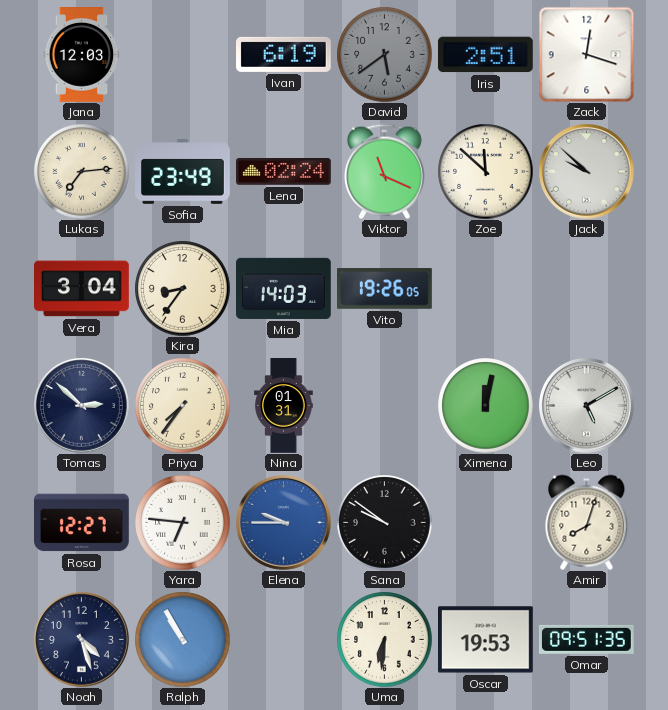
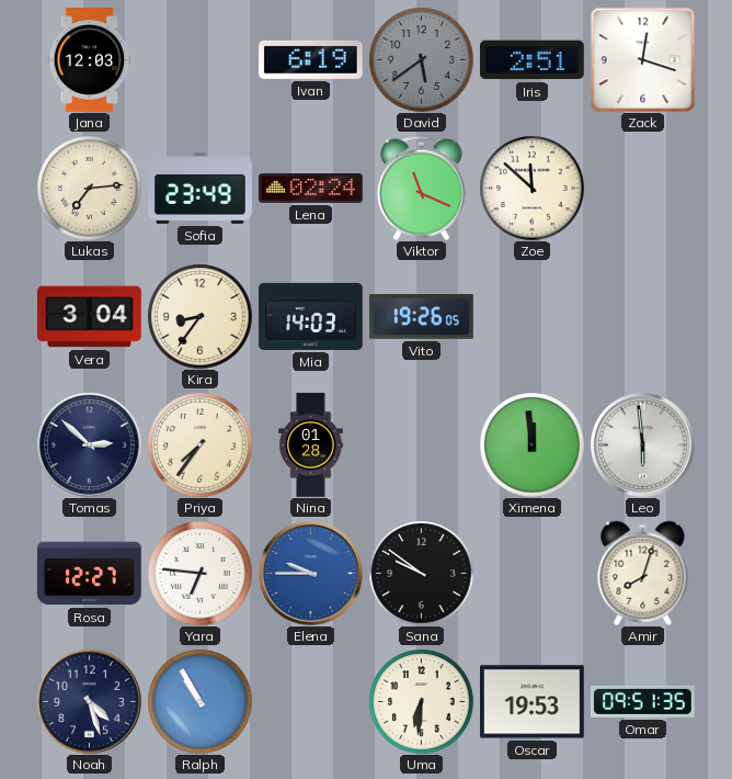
Jack: 9:52 -> none
Nina: 01:31 -> 01:28
Ximena: 12:02 -> 11:59
Leo: 5:10 -> 5:59
